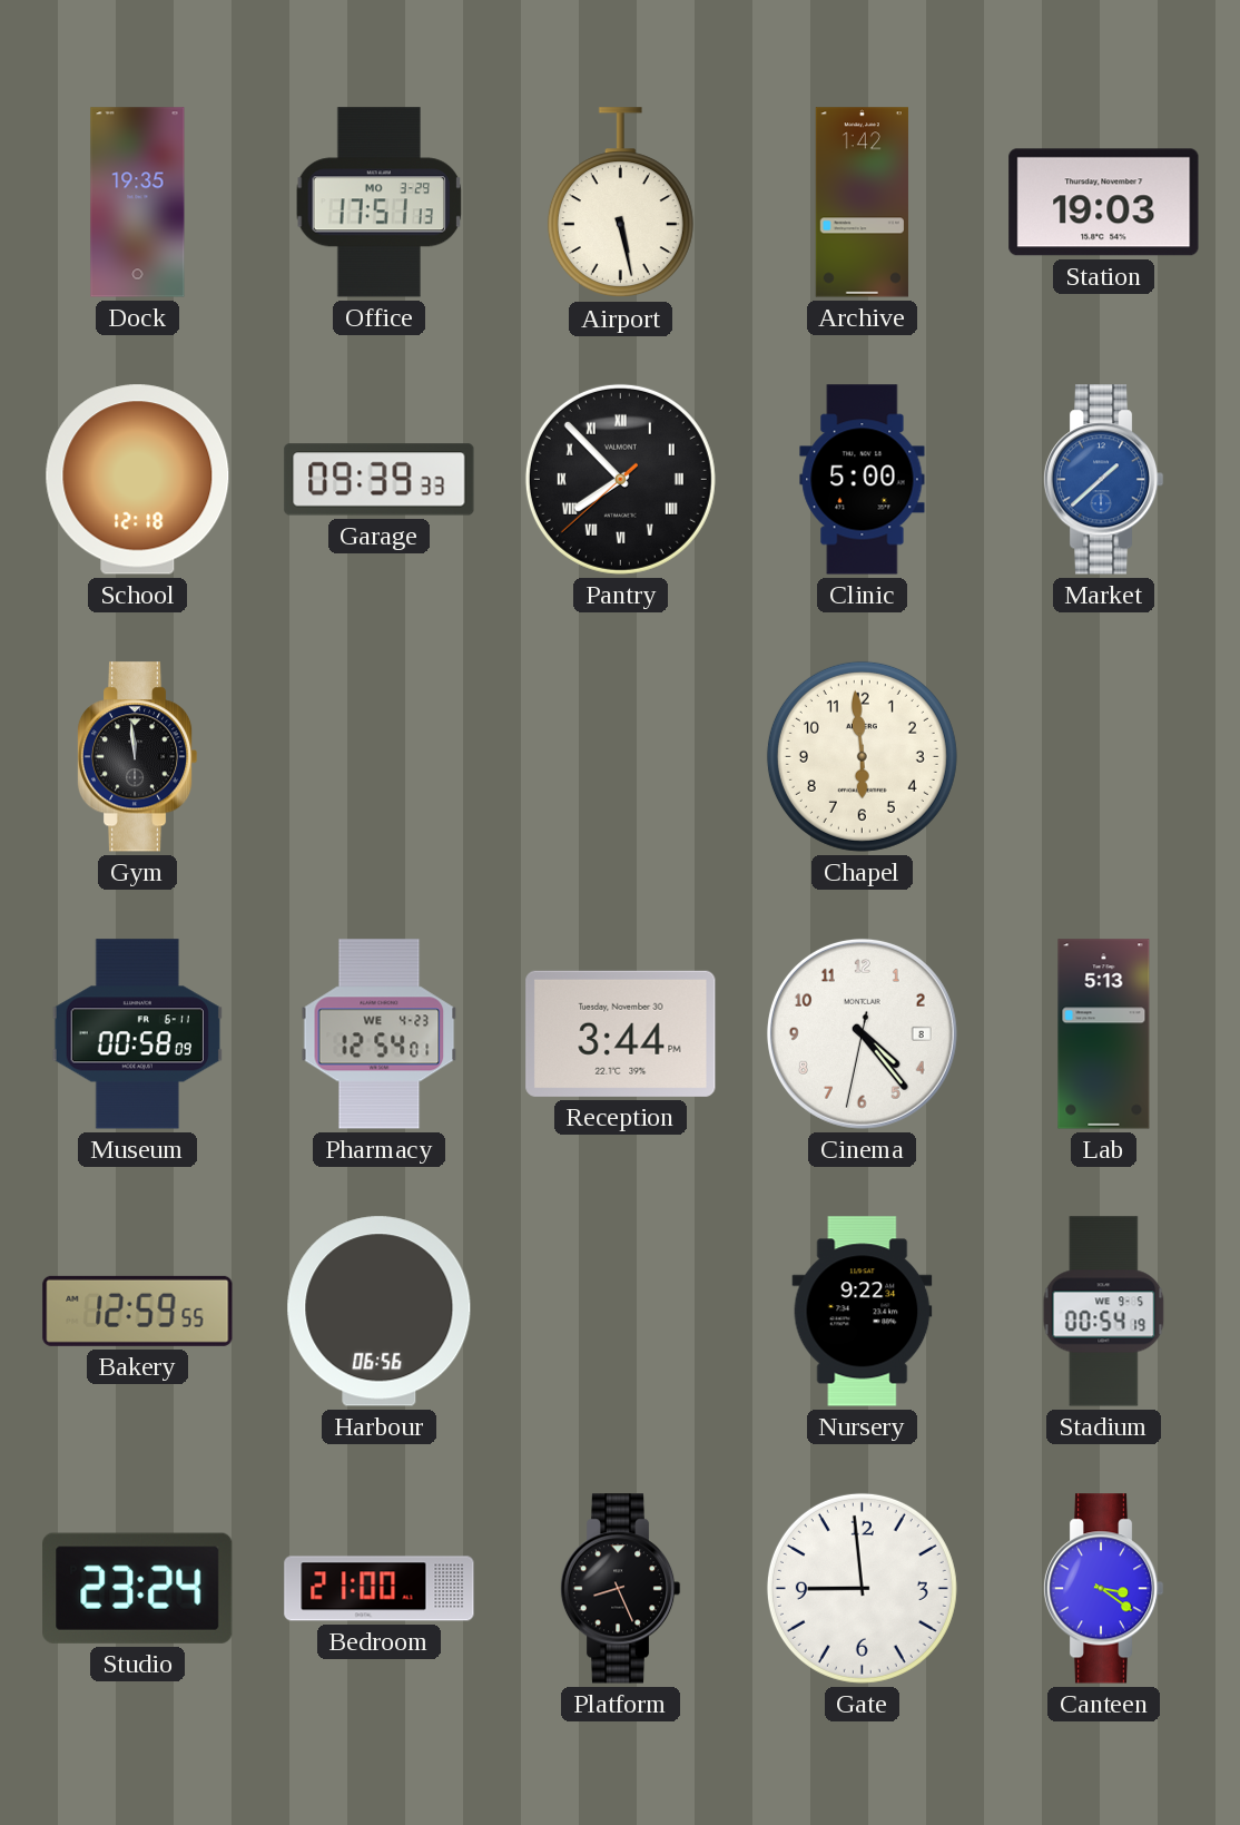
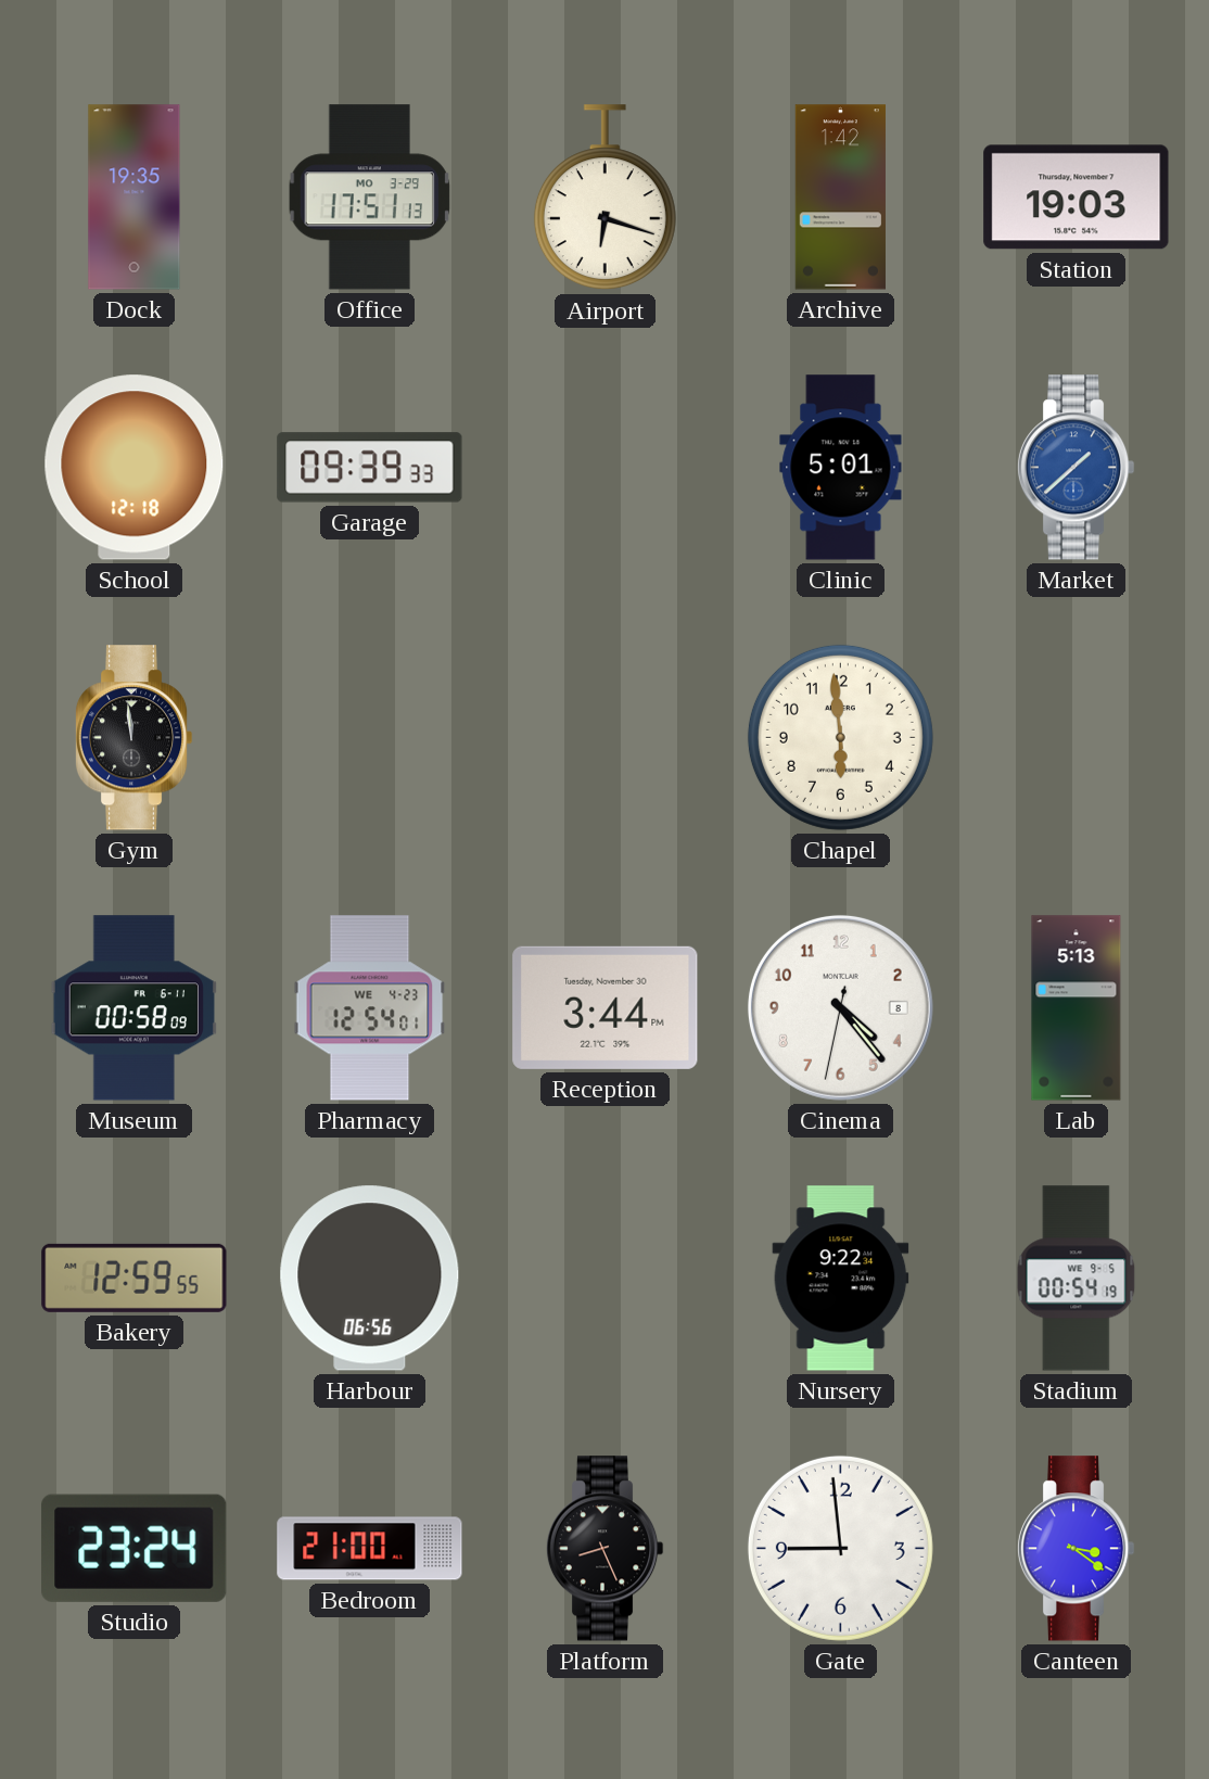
Airport: 5:28 -> 6:18
Pantry: 7:52 -> none
Clinic: 5:00 -> 5:01
